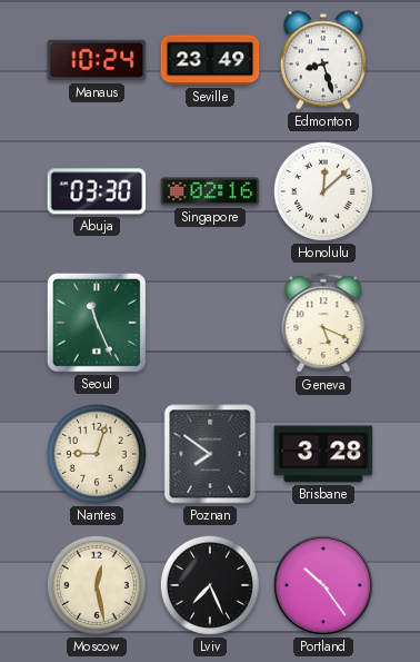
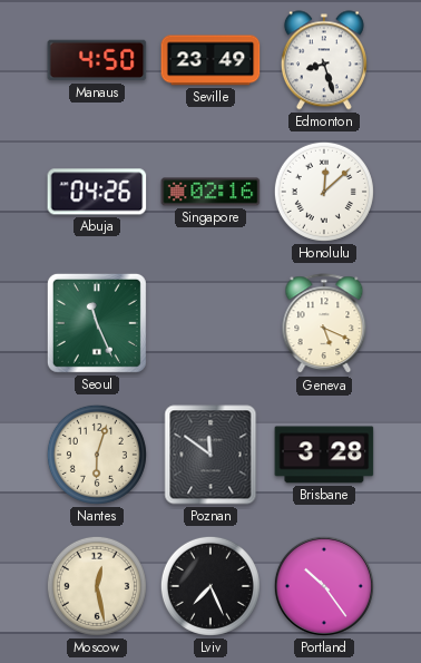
Manaus: 10:24 -> 4:50
Abuja: 03:30 -> 04:26
Nantes: 9:03 -> 6:03
Poznan: 7:51 -> 11:51
